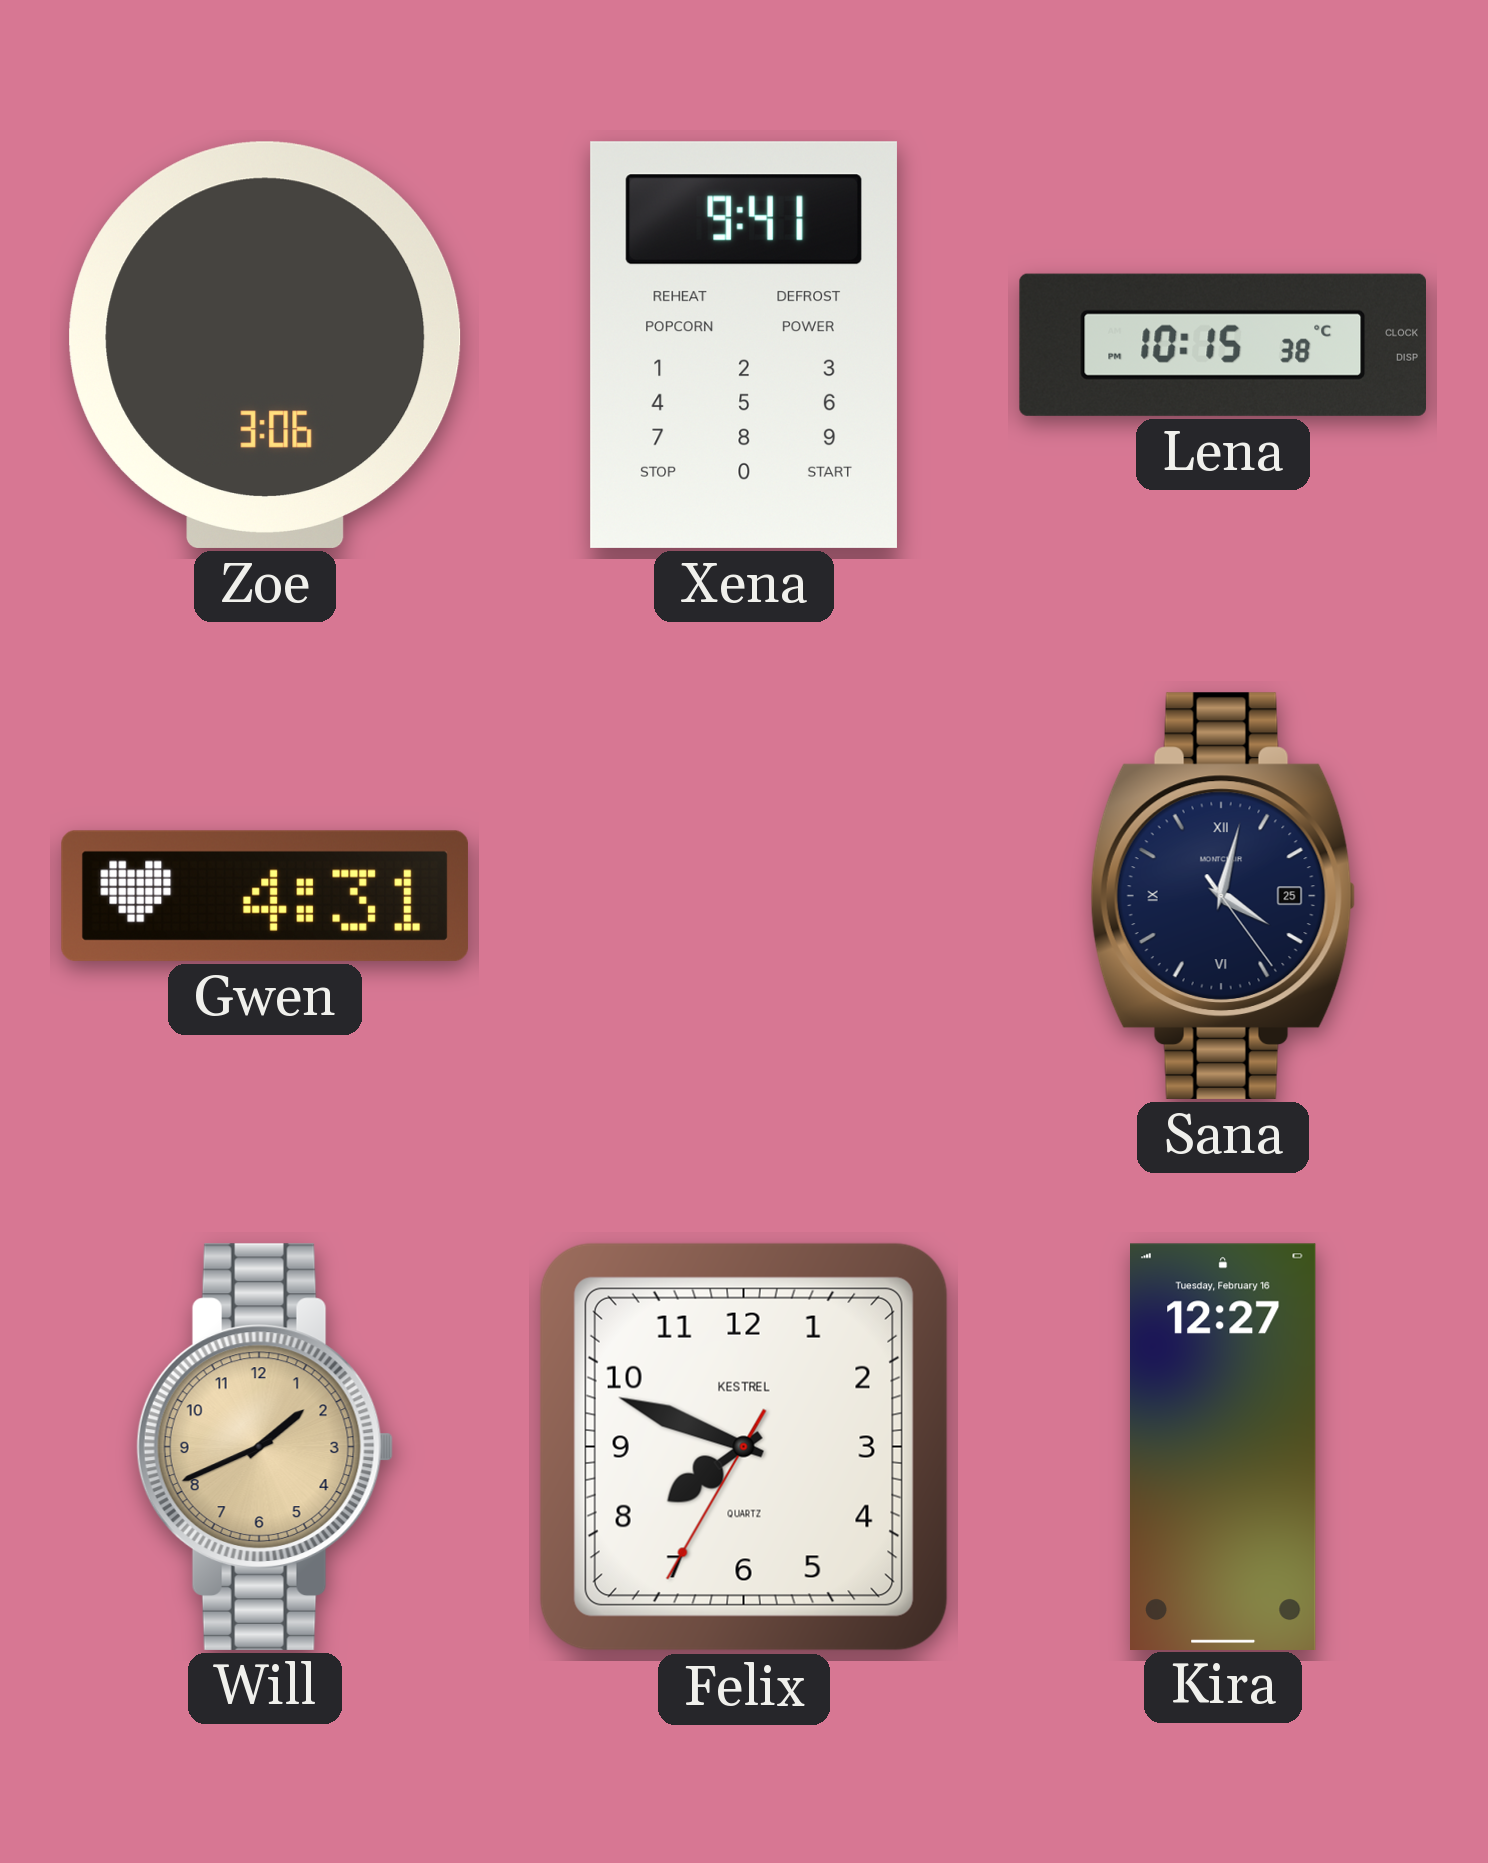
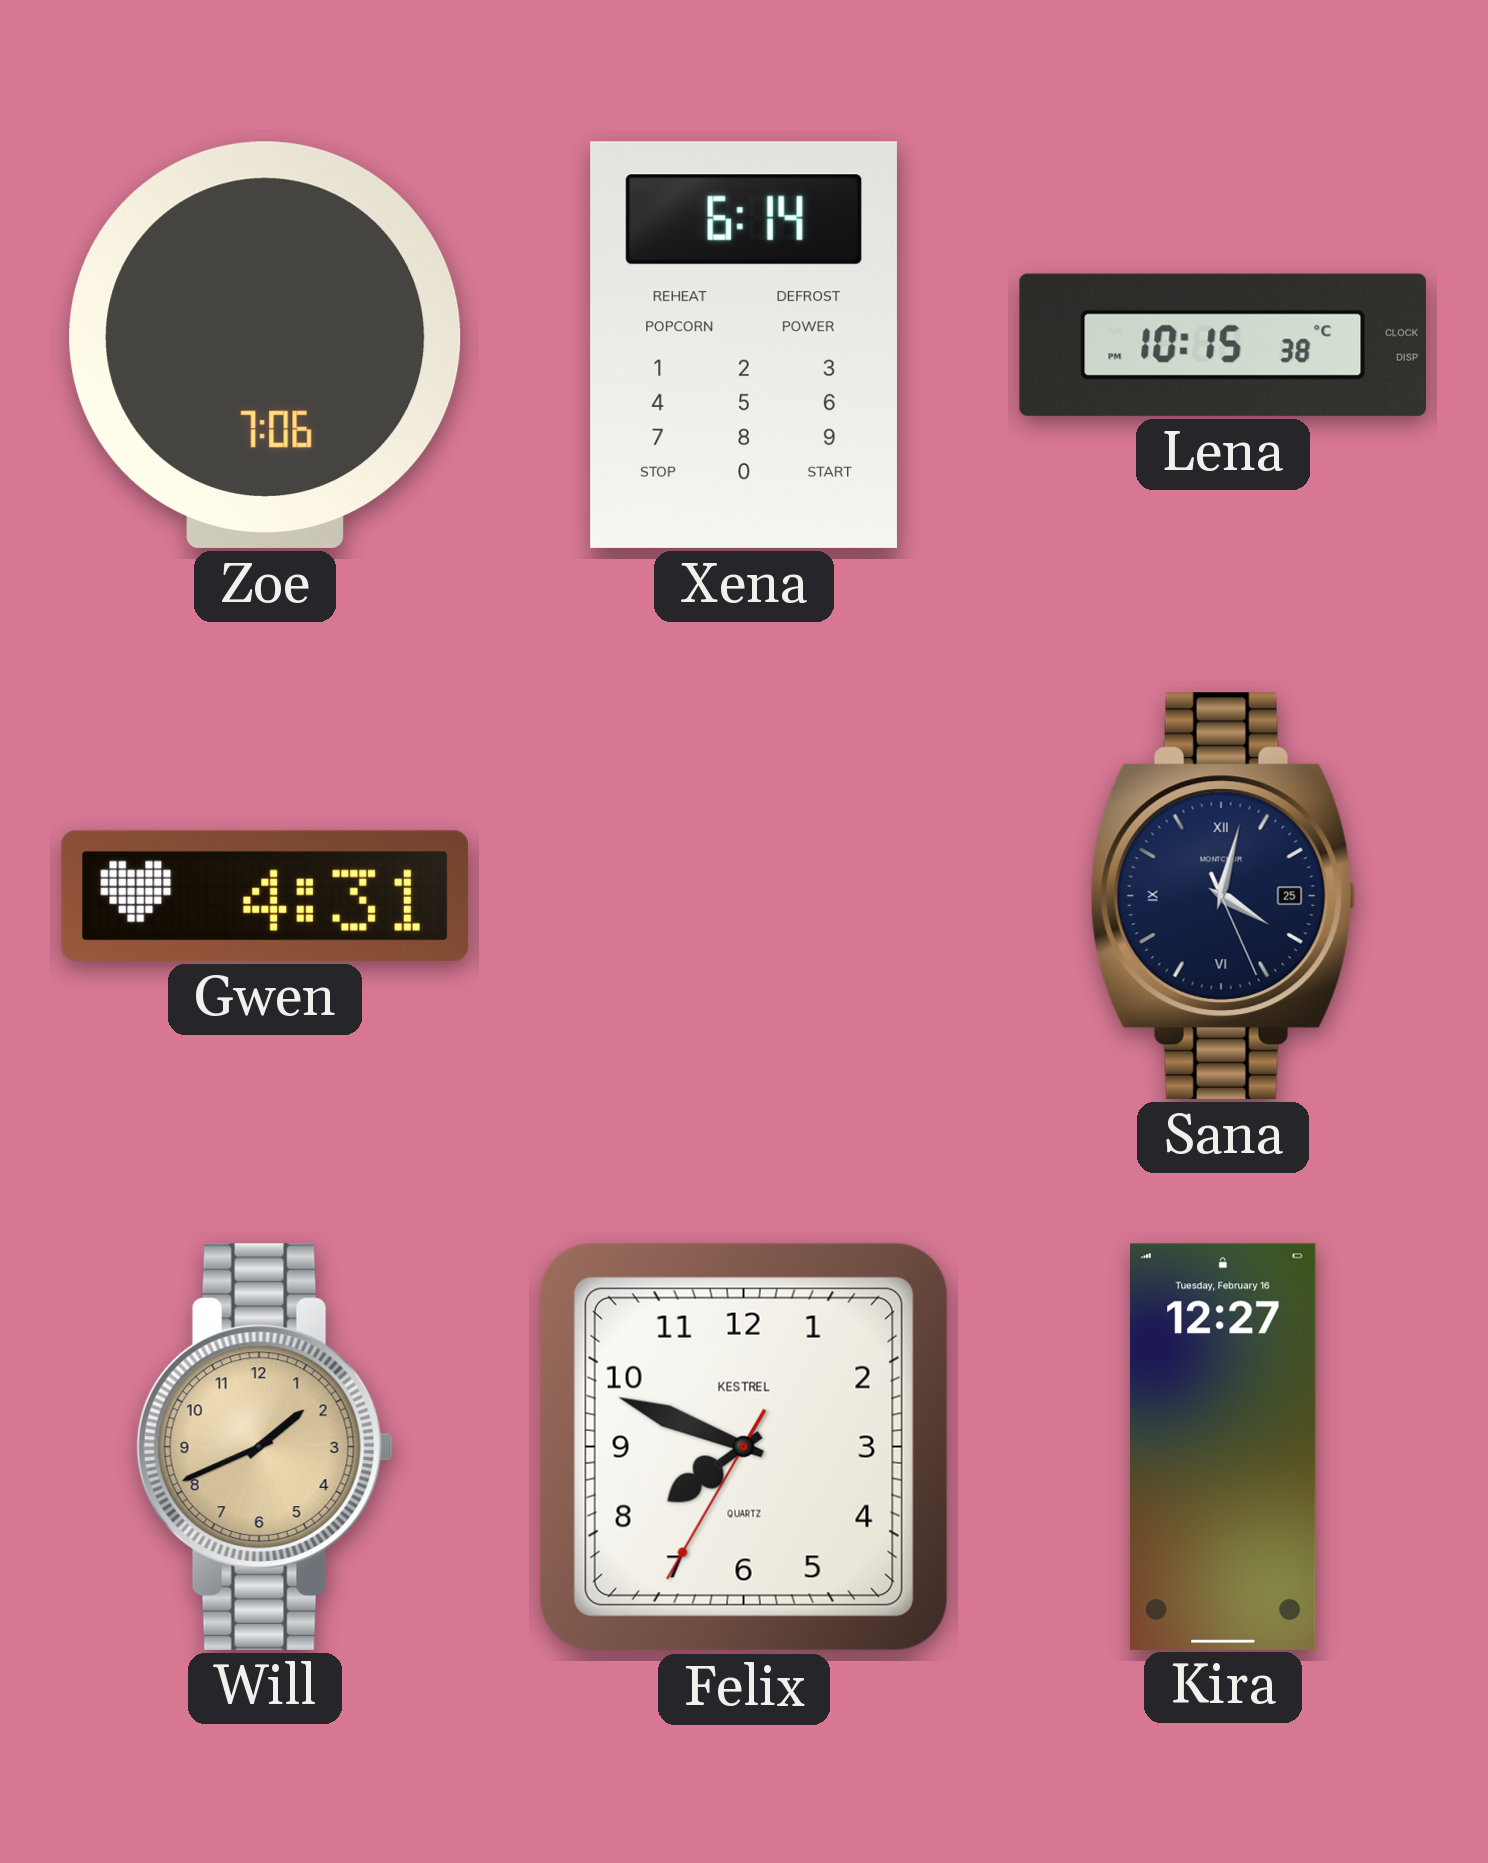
Zoe: 3:06 -> 7:06
Xena: 9:41 -> 6:14
Sana: 4:02:24 -> 4:02:26
